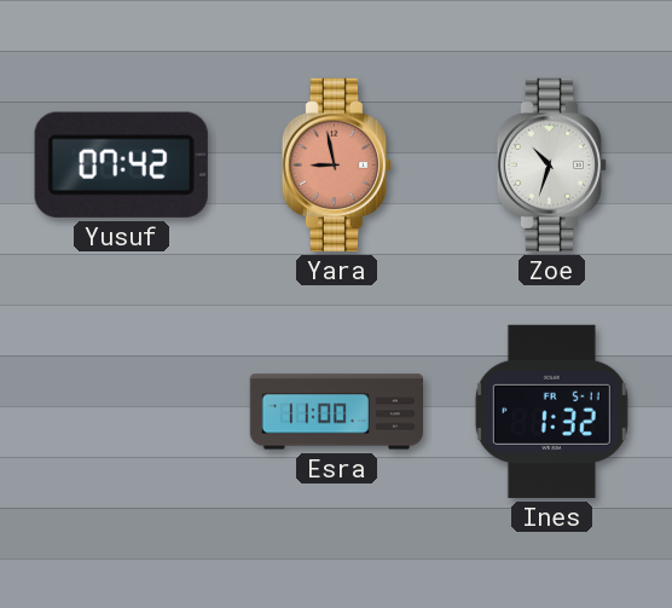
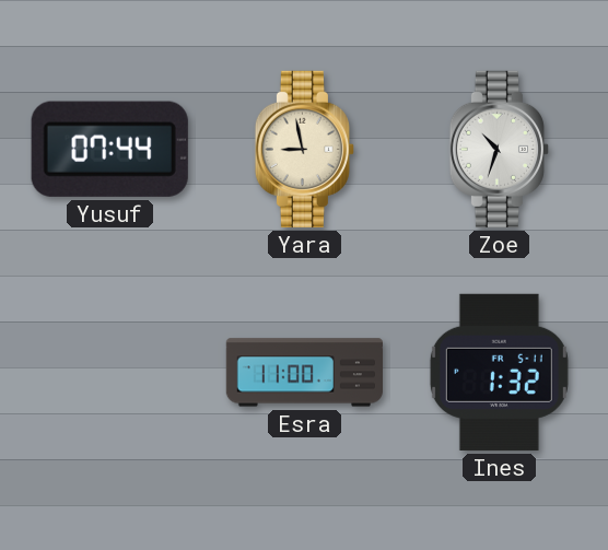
Yusuf: 07:42 -> 07:44
Yara dial: salmon -> cream
